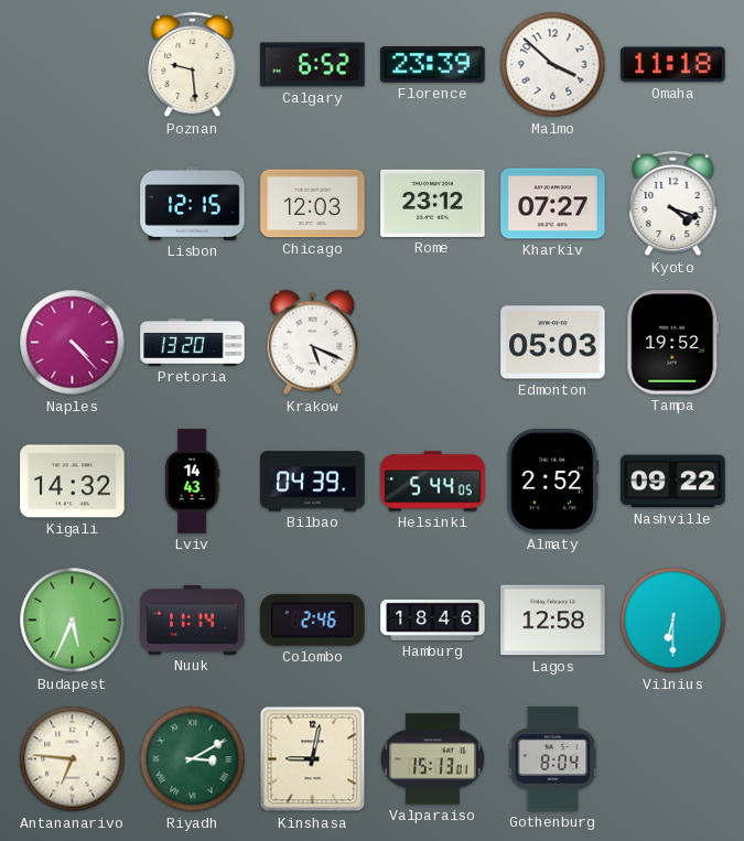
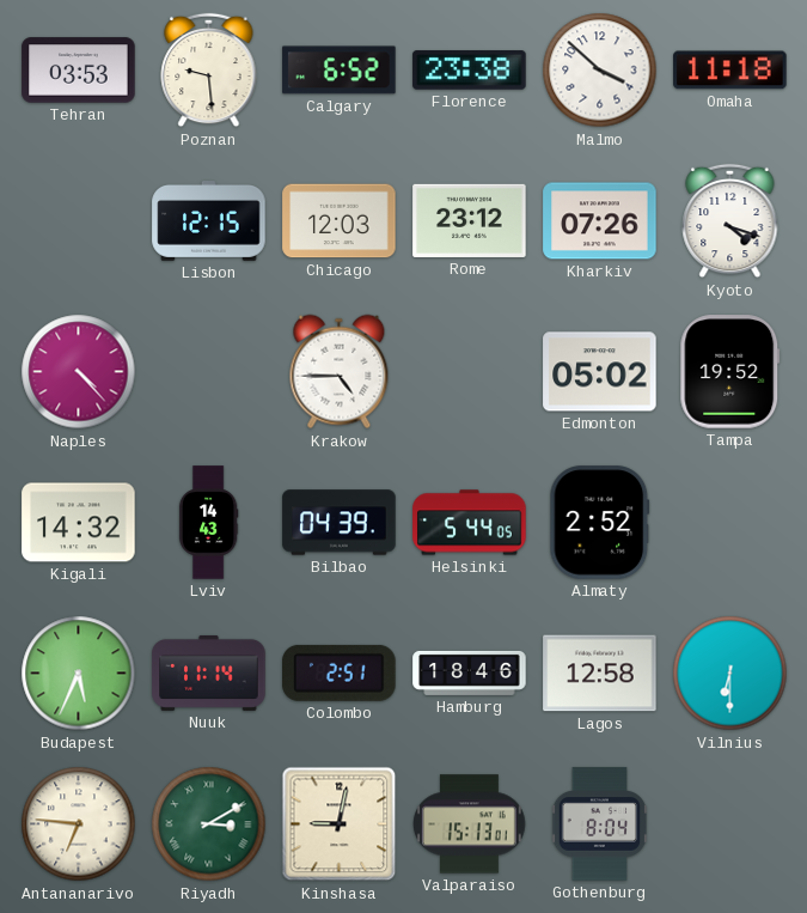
Tehran: none -> 03:53
Florence: 23:39 -> 23:38
Kharkiv: 07:27 -> 07:26
Pretoria: 13:20 -> none
Krakow: 5:19 -> 4:45
Edmonton: 05:03 -> 05:02
Nashville: 09:22 -> none
Colombo: 2:46 -> 2:51
